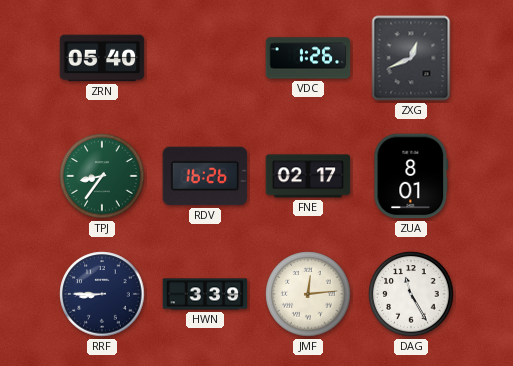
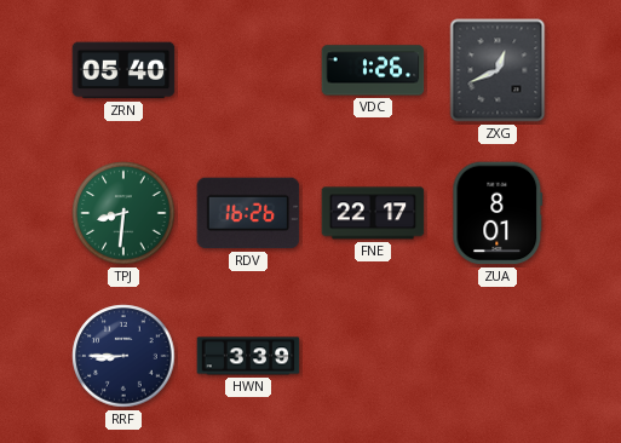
TPJ: 8:36 -> 8:31
FNE: 02:17 -> 22:17
JMF: 12:14 -> none
DAG: 11:25 -> none
